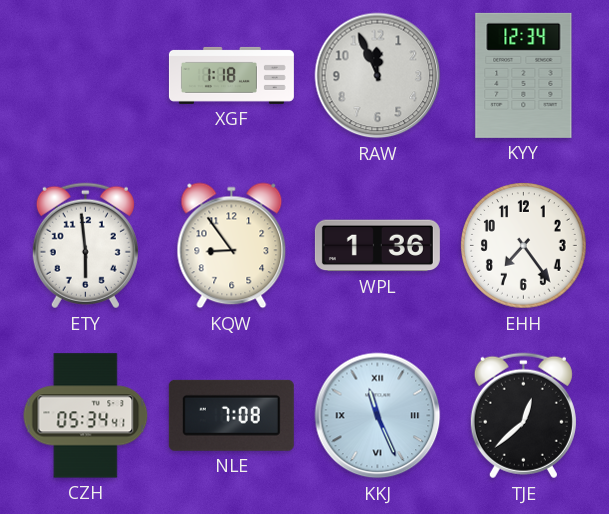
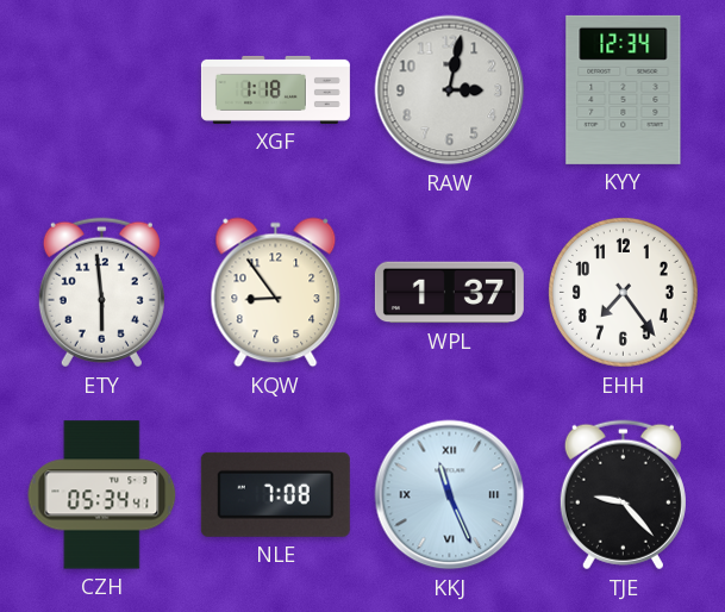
RAW: 11:56 -> 3:02
WPL: 1:36 -> 1:37
TJE: 12:38 -> 9:23
